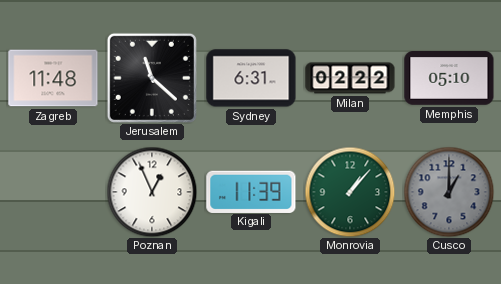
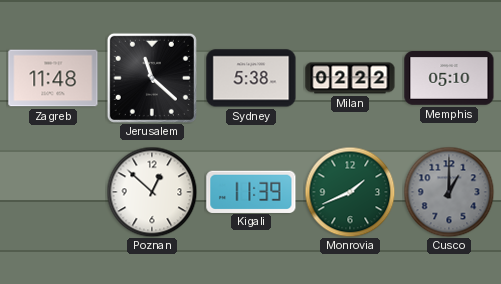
Sydney: 6:31 -> 5:38
Poznan: 12:56 -> 12:52
Monrovia: 1:07 -> 1:41
